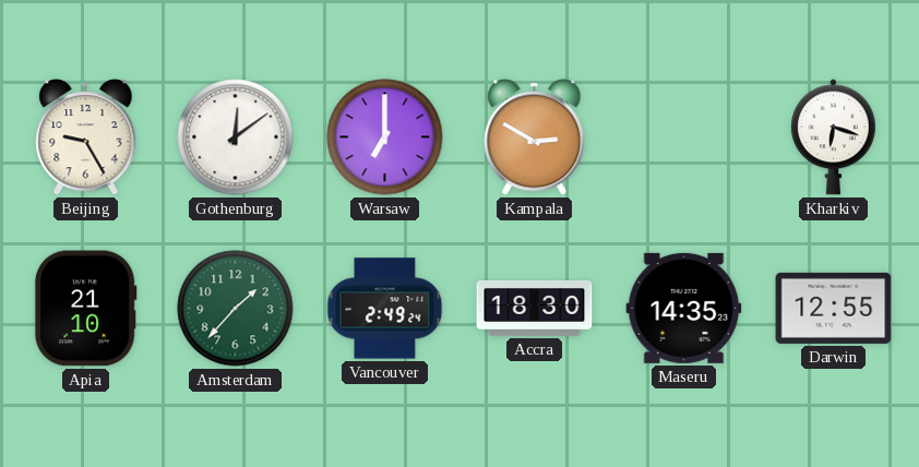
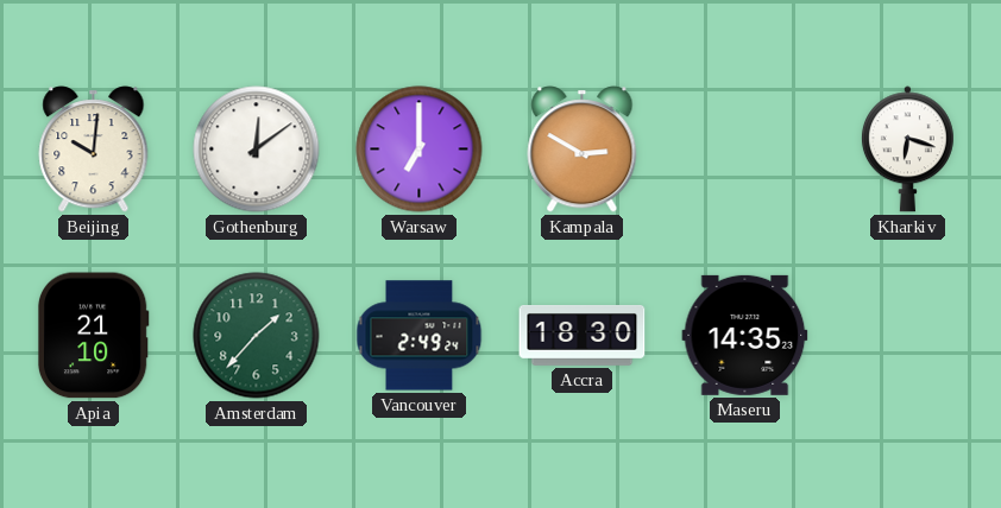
Beijing: 9:25 -> 10:01
Darwin: 12:55 -> none
